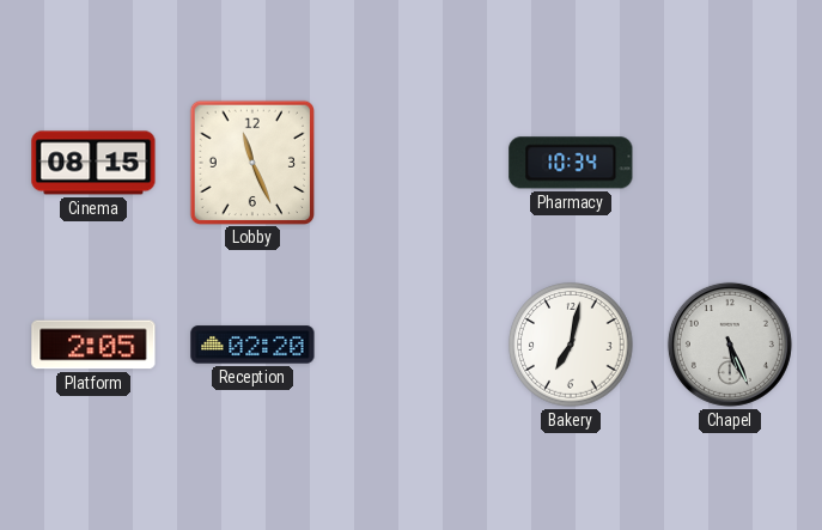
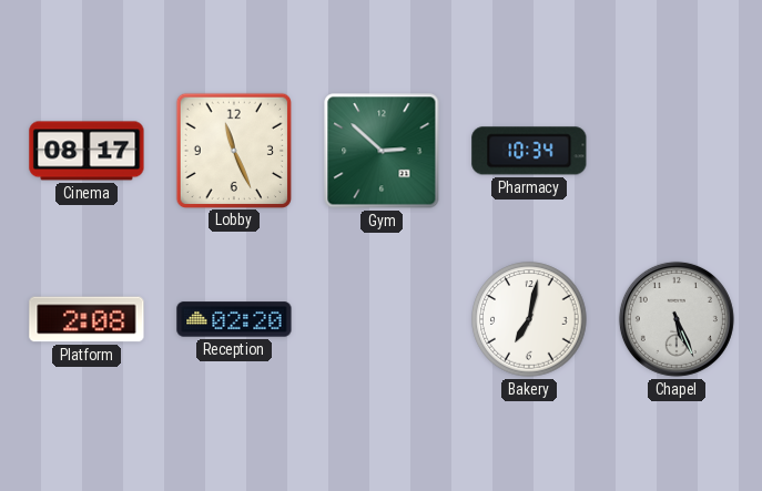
Cinema: 08:15 -> 08:17
Gym: none -> 2:52
Platform: 2:05 -> 2:08
